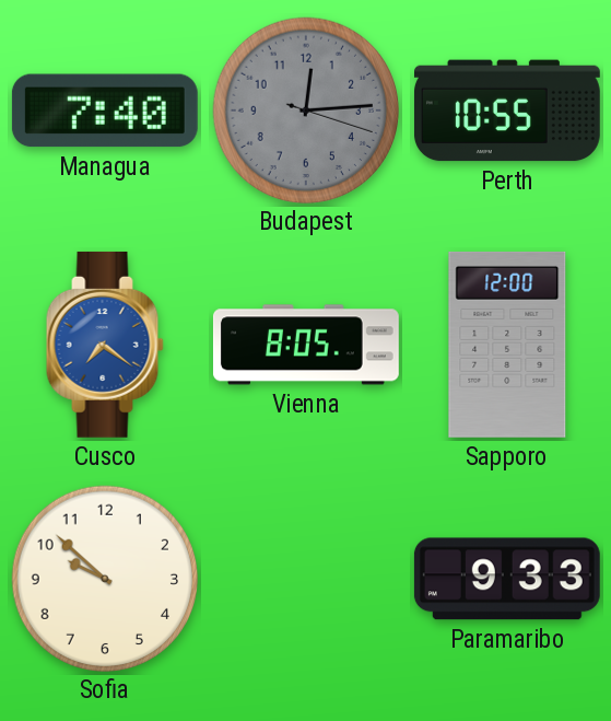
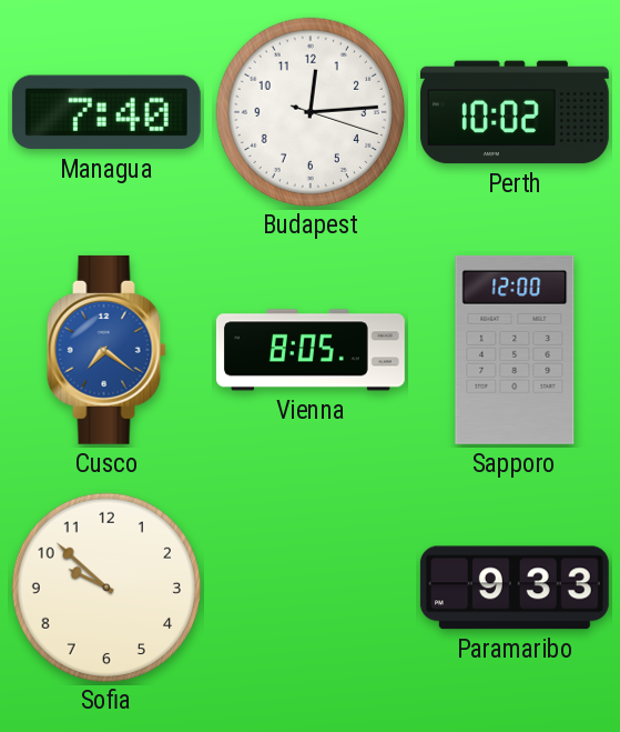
Budapest dial: grey -> white
Perth: 10:55 -> 10:02
